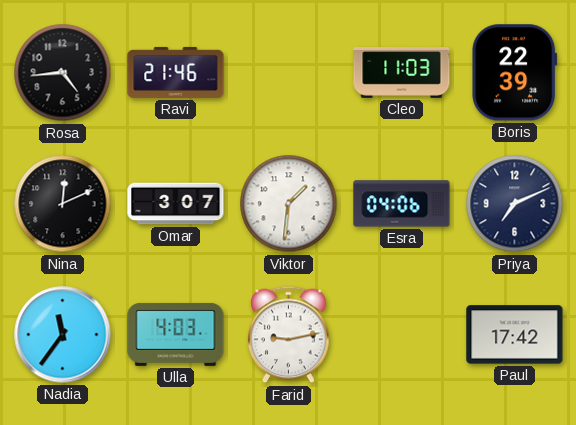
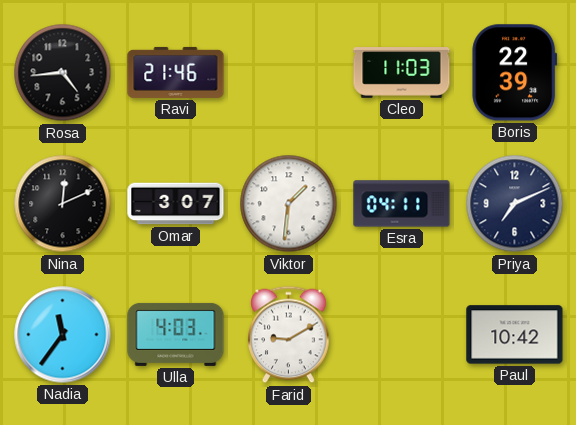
Esra: 04:06 -> 04:11
Farid: 9:13 -> 9:10
Paul: 17:42 -> 10:42
